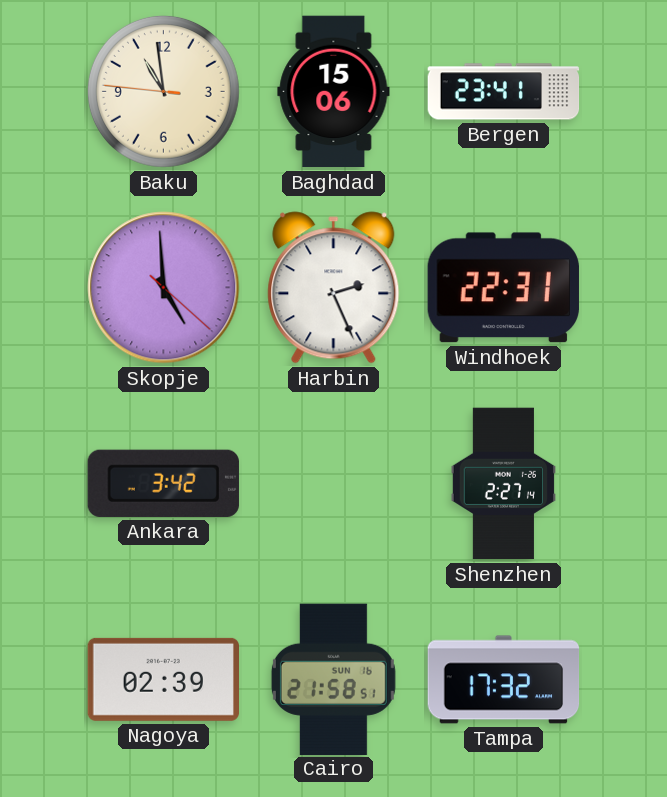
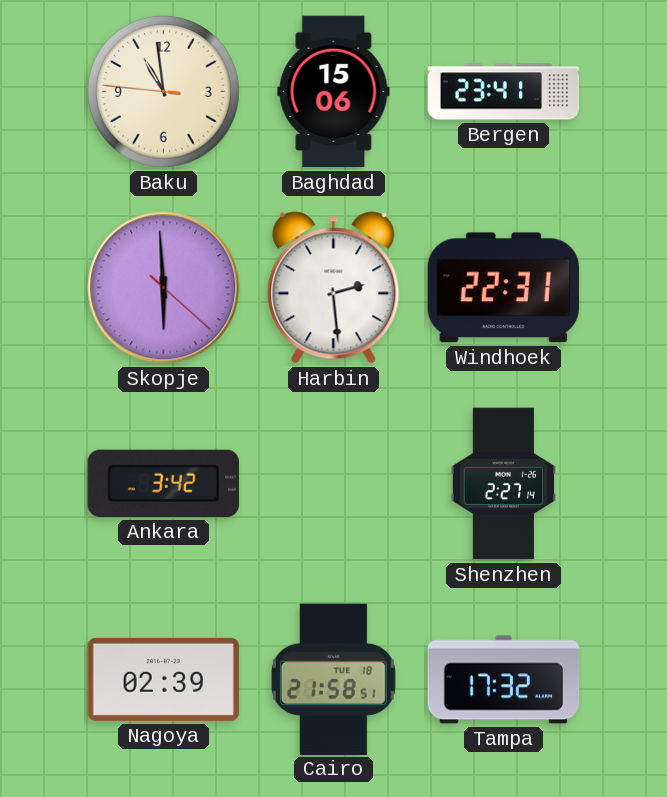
Skopje: 4:59 -> 5:59
Harbin: 2:26 -> 2:29
Cairo date: SUN 16 -> TUE 18
